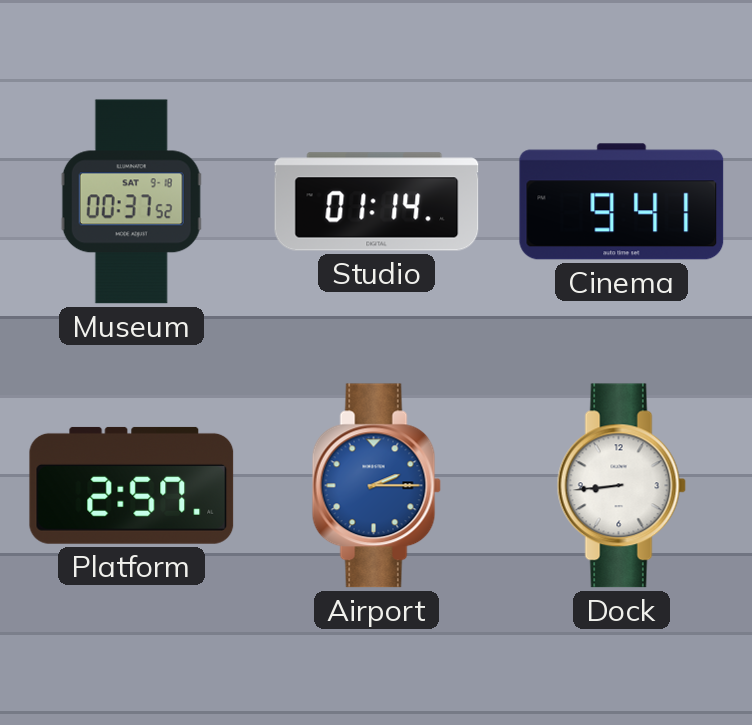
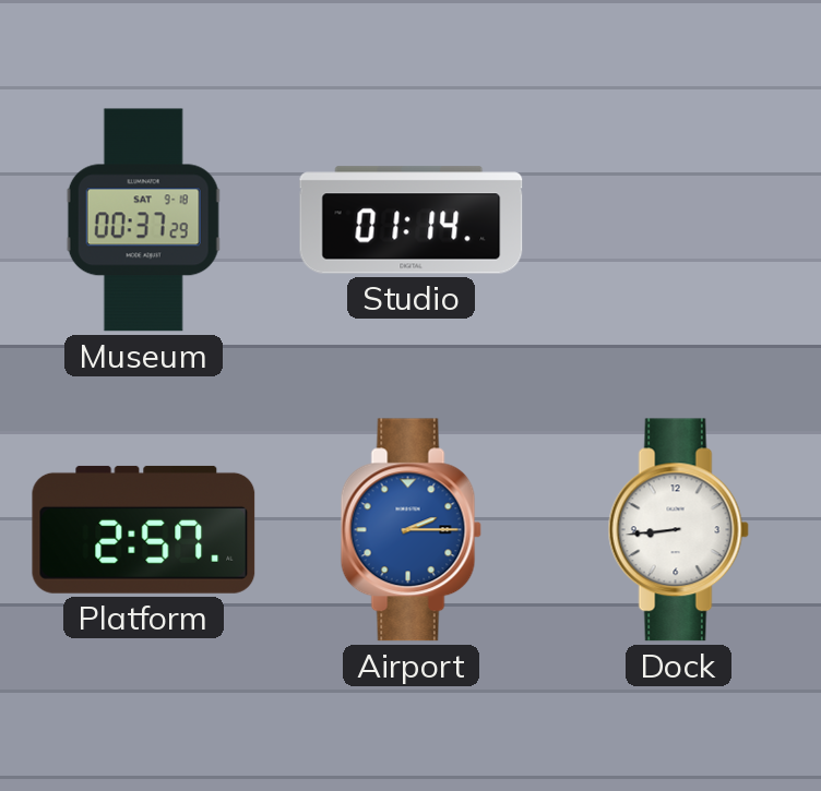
Museum: 00:37:52 -> 00:37:29
Cinema: 9:41 -> none
